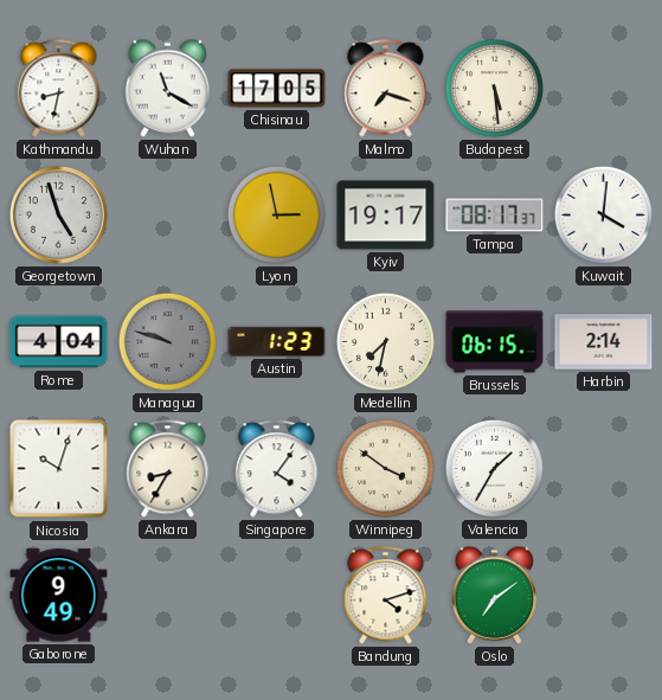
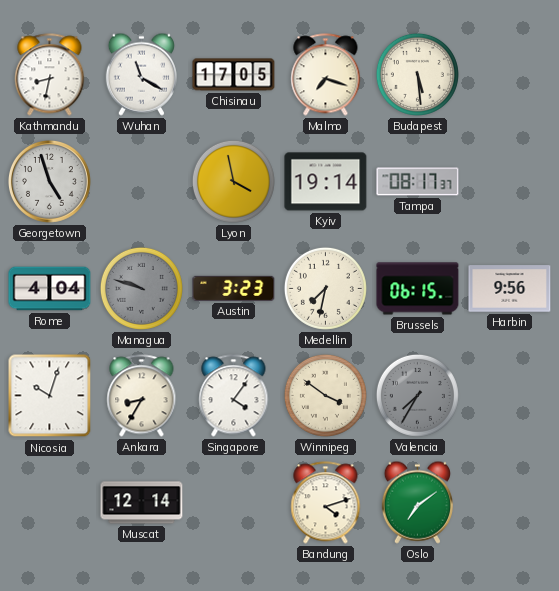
Lyon: 2:58 -> 3:58
Kyiv: 19:17 -> 19:14
Kuwait: 4:01 -> none
Austin: 1:23 -> 3:23
Harbin: 2:14 -> 9:56
Valencia: 1:35 -> 7:35
Valencia dial: white -> grey
Gaborone: 9:49 -> none
Muscat: none -> 12:14
